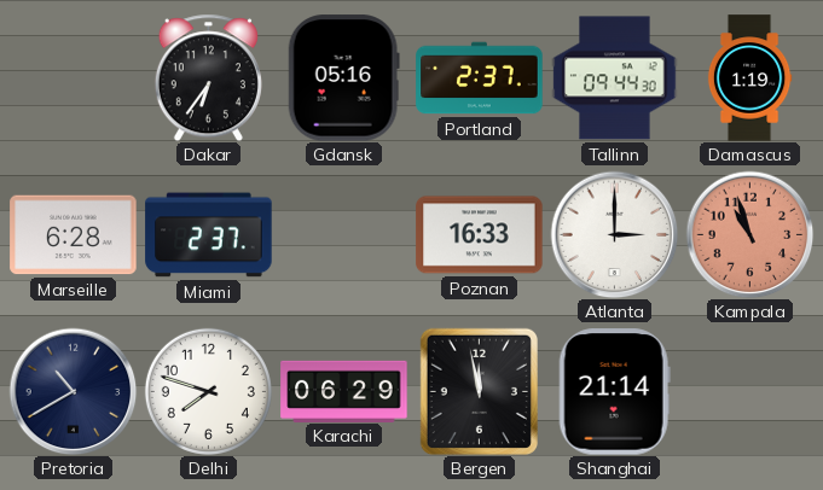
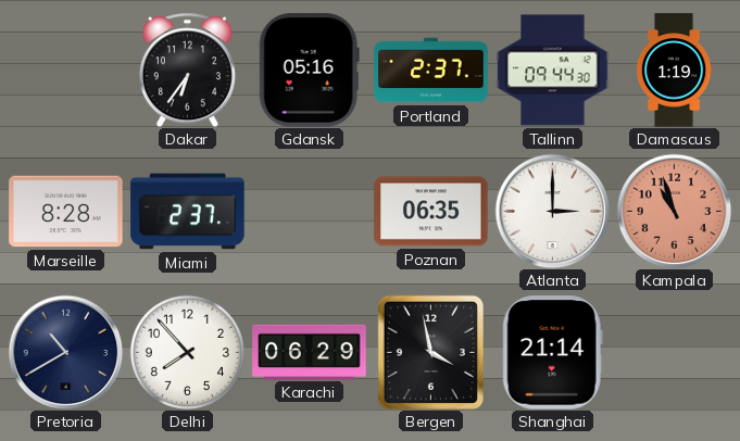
Marseille: 6:28 -> 8:28
Poznan: 16:33 -> 06:35
Delhi: 7:48 -> 7:53
Bergen: 11:58 -> 3:58
